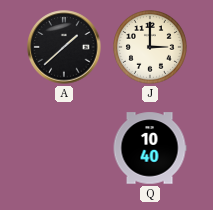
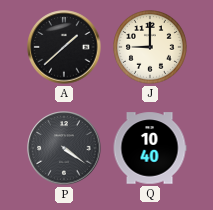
J: 3:00 -> 9:00
P: none -> 4:21
